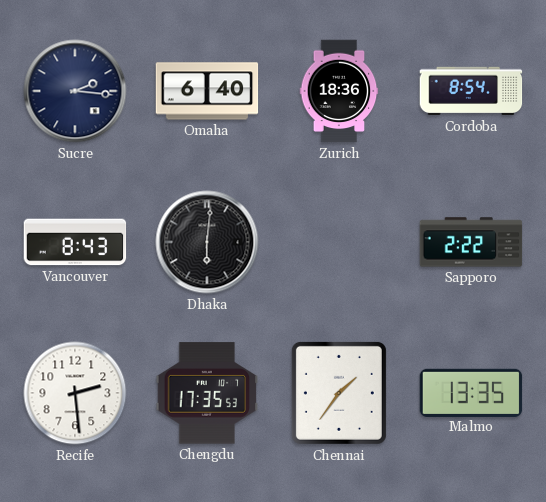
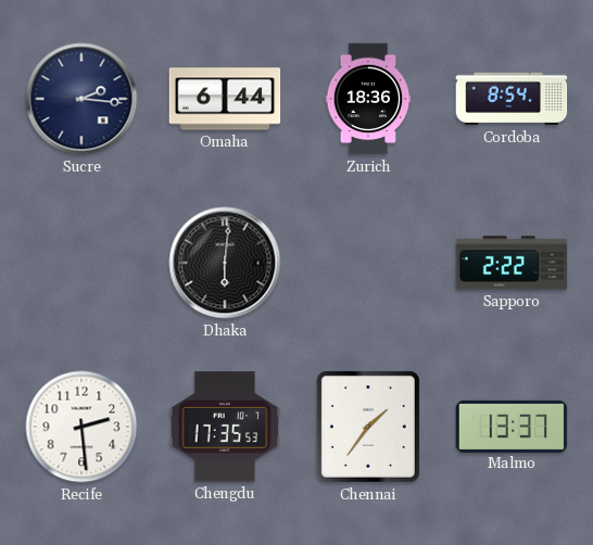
Omaha: 6:40 -> 6:44
Vancouver: 8:43 -> none
Malmo: 13:35 -> 13:37
